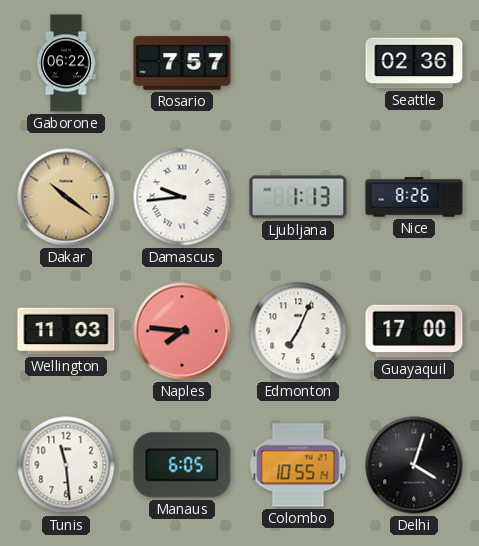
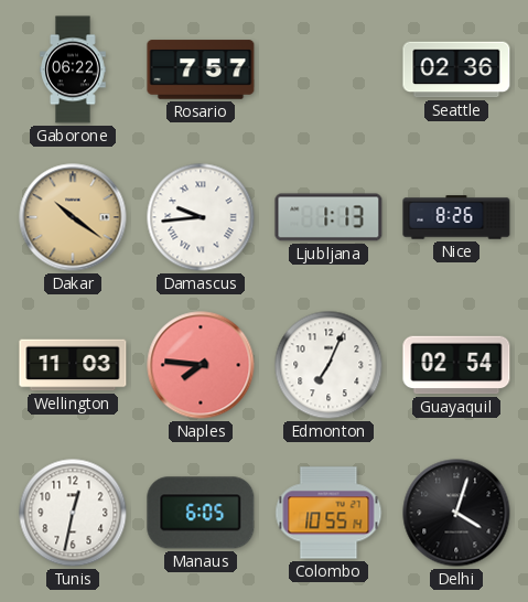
Guayaquil: 17:00 -> 02:54
Tunis: 11:29 -> 12:32
